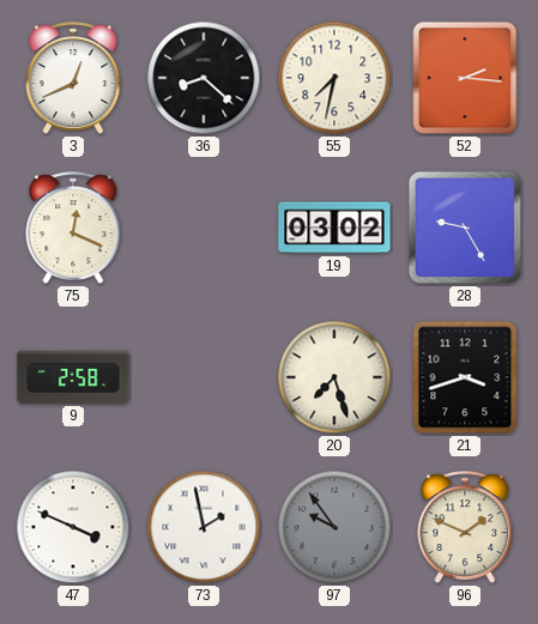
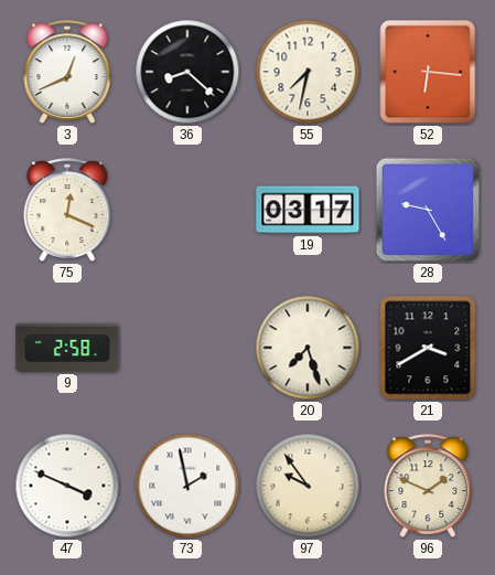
52: 2:16 -> 6:16
19: 03:02 -> 03:17
21: 3:42 -> 3:40
97 dial: grey -> cream
